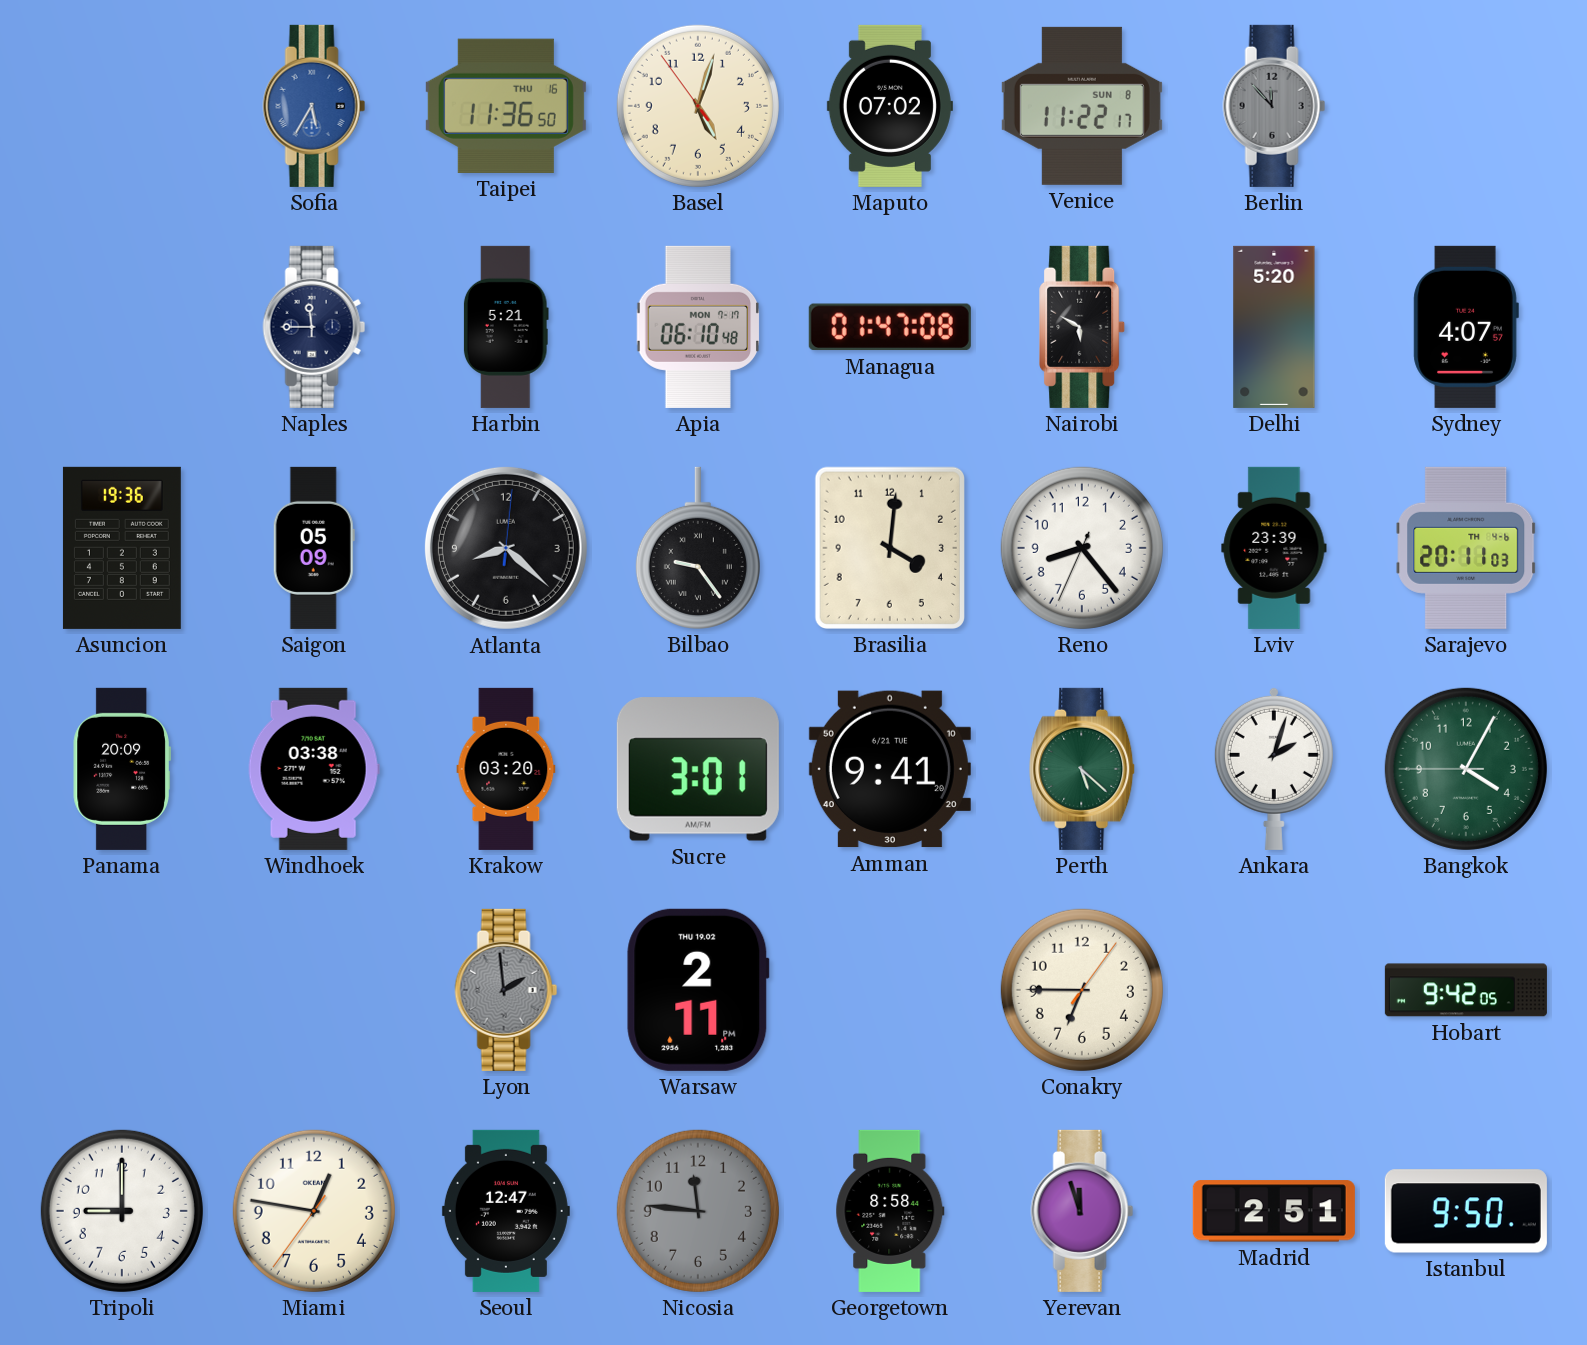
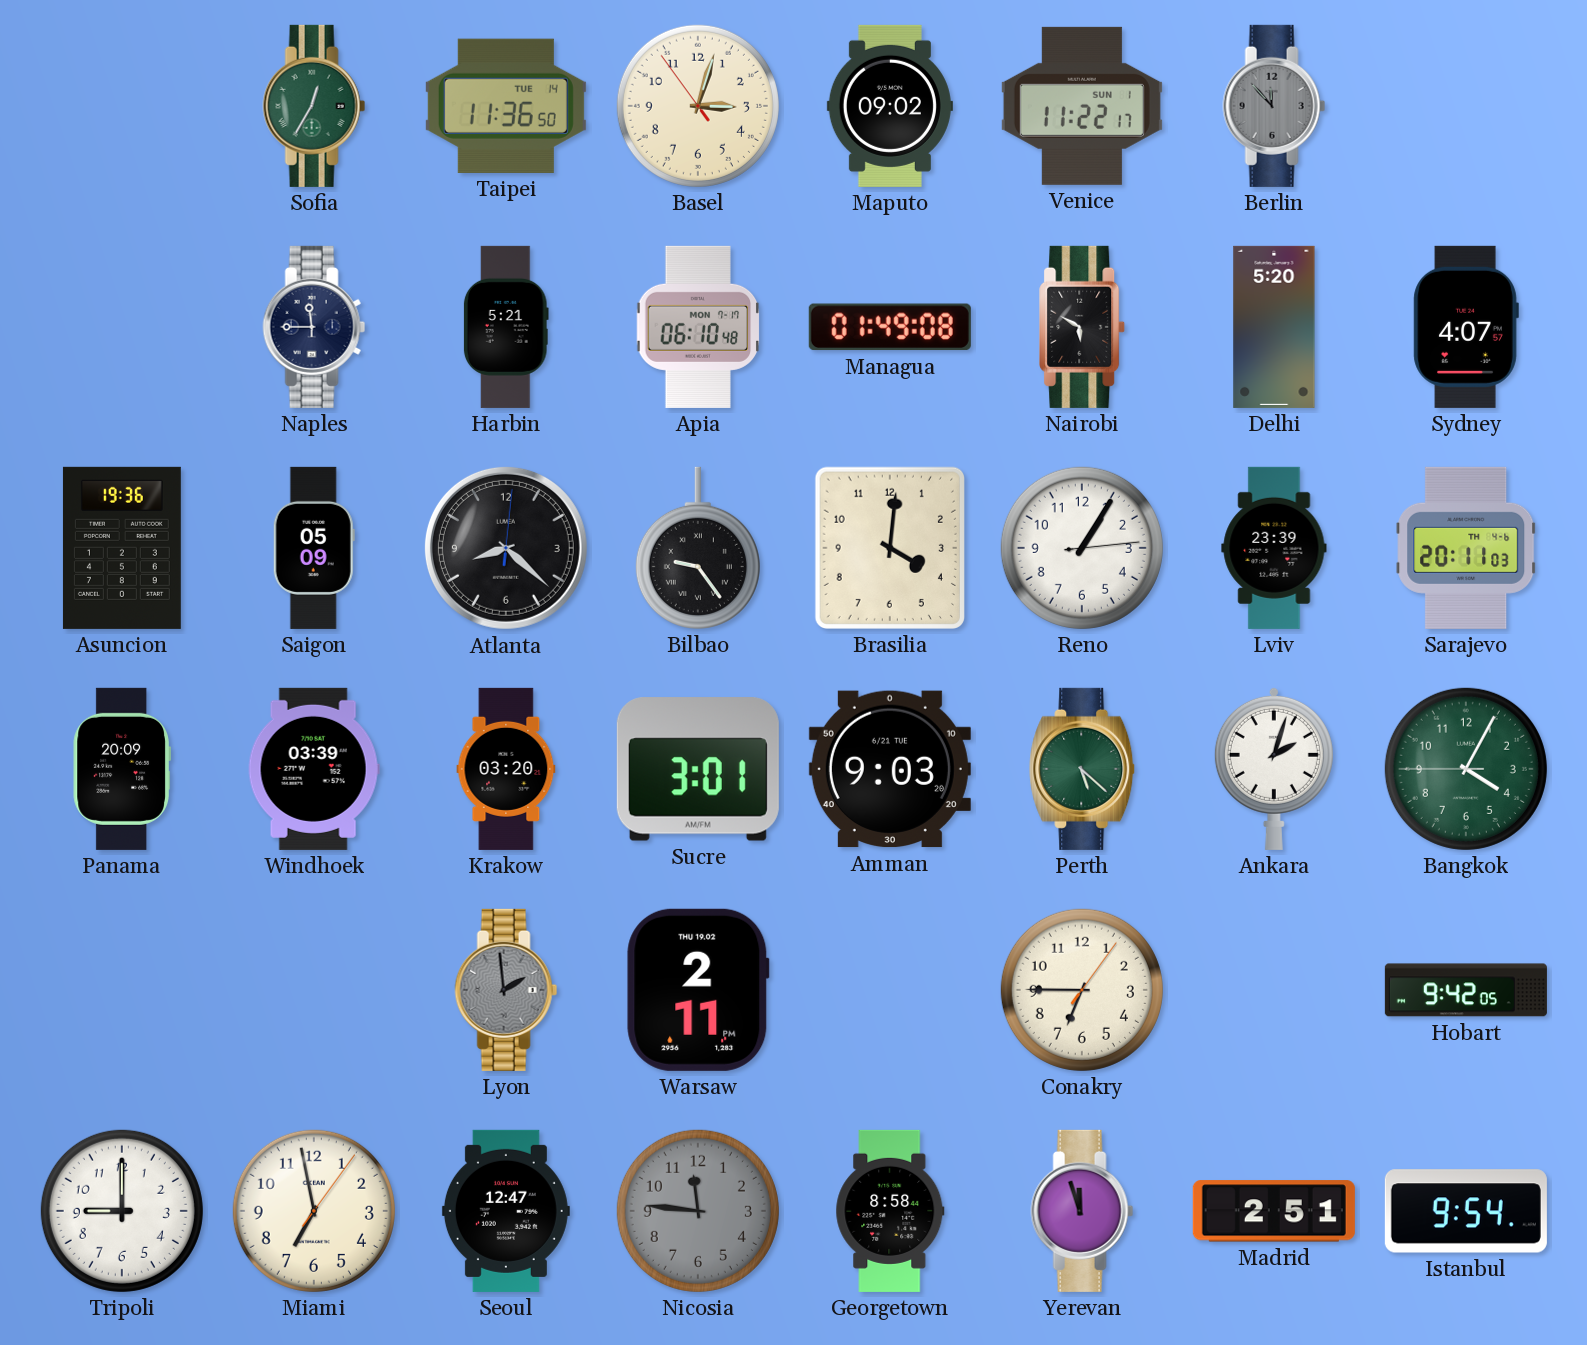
Sofia: 5:35 -> 12:35
Sofia dial: blue -> green
Taipei date: THU 16 -> TUE 14
Basel: 5:02 -> 3:02
Maputo: 07:02 -> 09:02
Venice date: SUN 8 -> SUN 1
Managua: 01:47 -> 01:49
Reno: 8:23 -> 1:05
Windhoek: 03:38 -> 03:39
Amman: 9:41 -> 9:03
Miami: 12:46 -> 6:58
Istanbul: 9:50 -> 9:54
